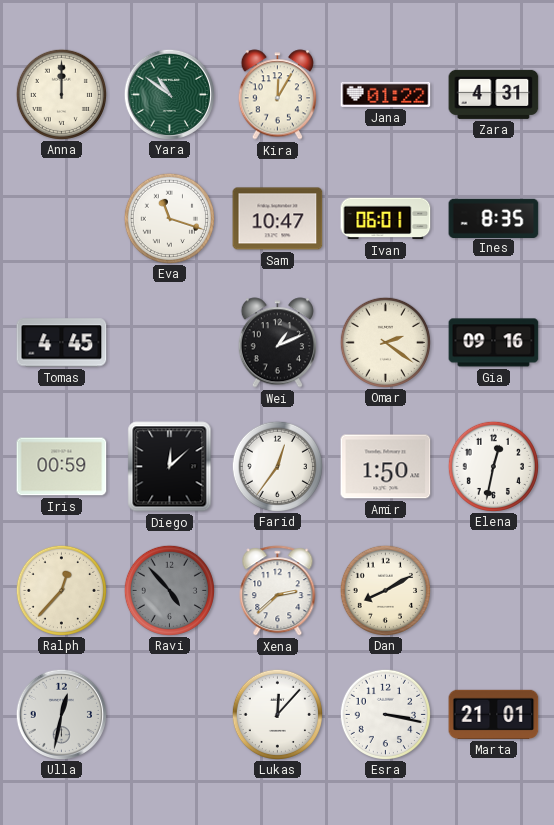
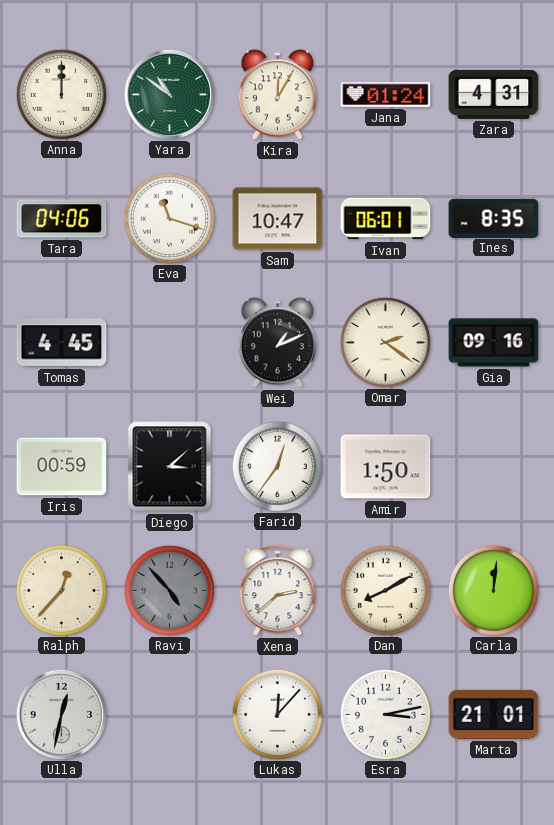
Jana: 01:22 -> 01:24
Tara: none -> 04:06
Diego: 12:08 -> 3:08
Elena: 12:32 -> none
Carla: none -> 12:01
Esra: 3:17 -> 3:13
